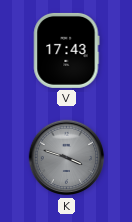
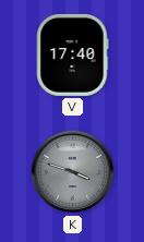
V: 17:43 -> 17:40
